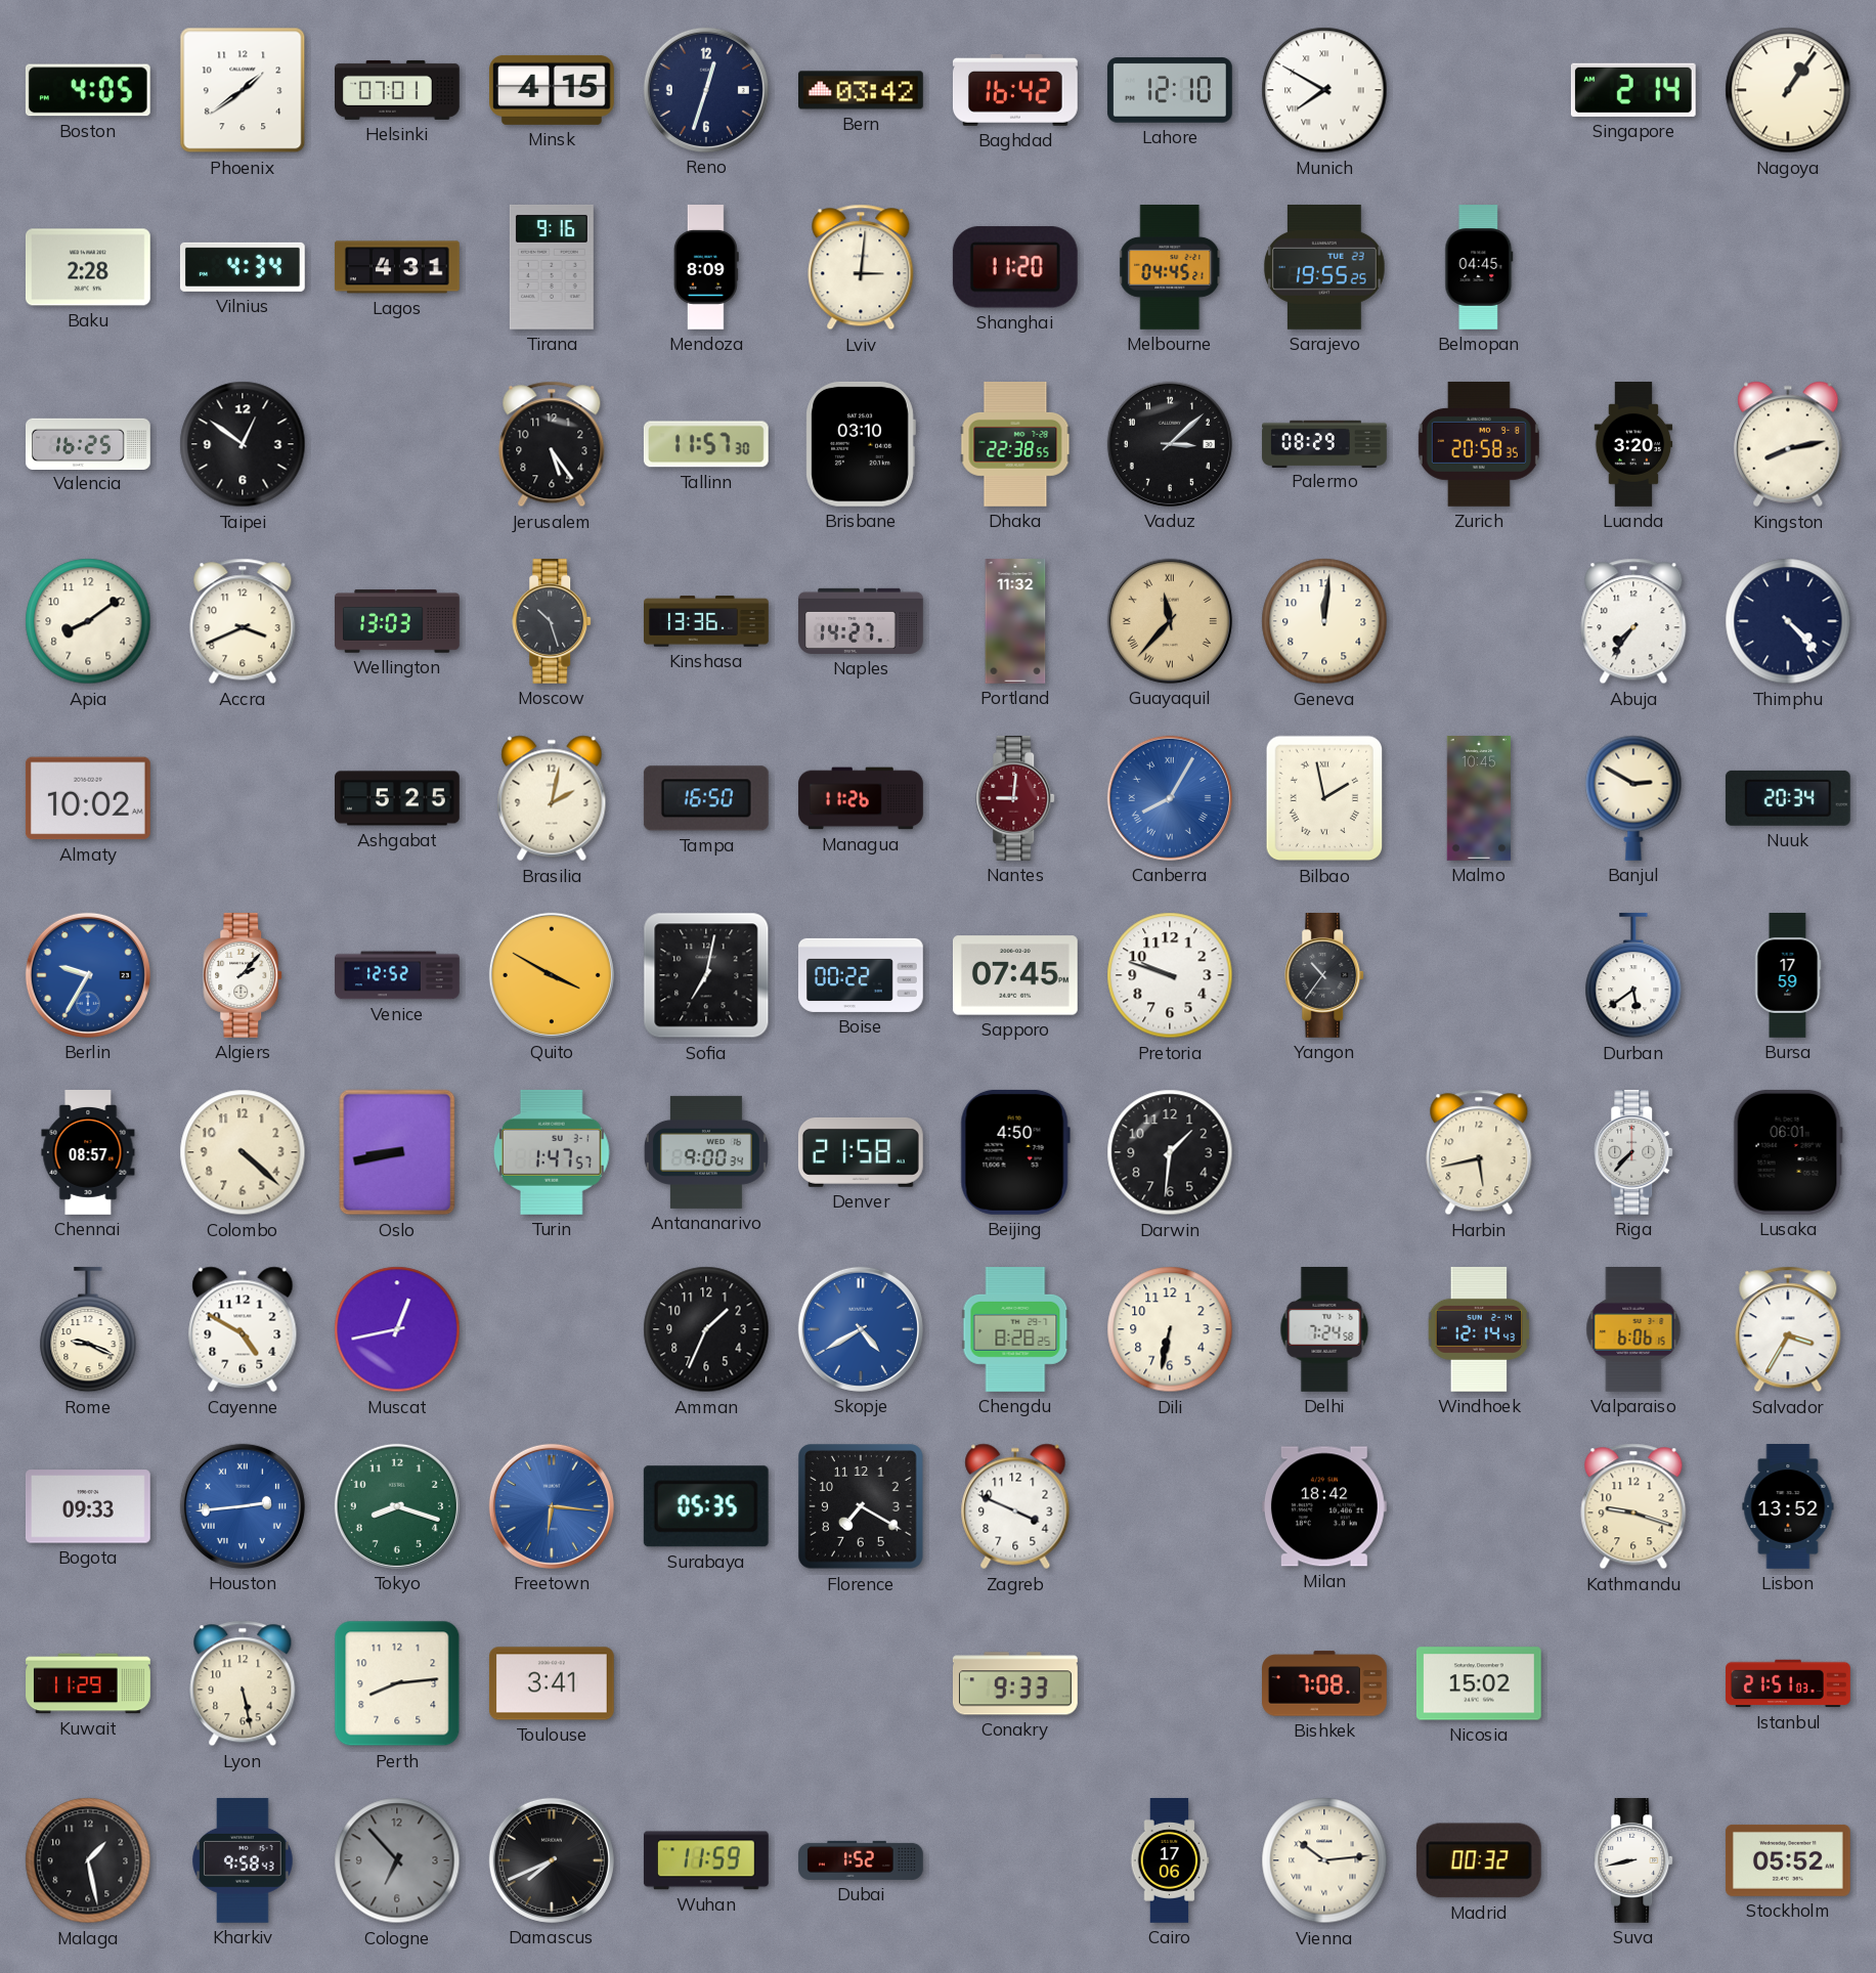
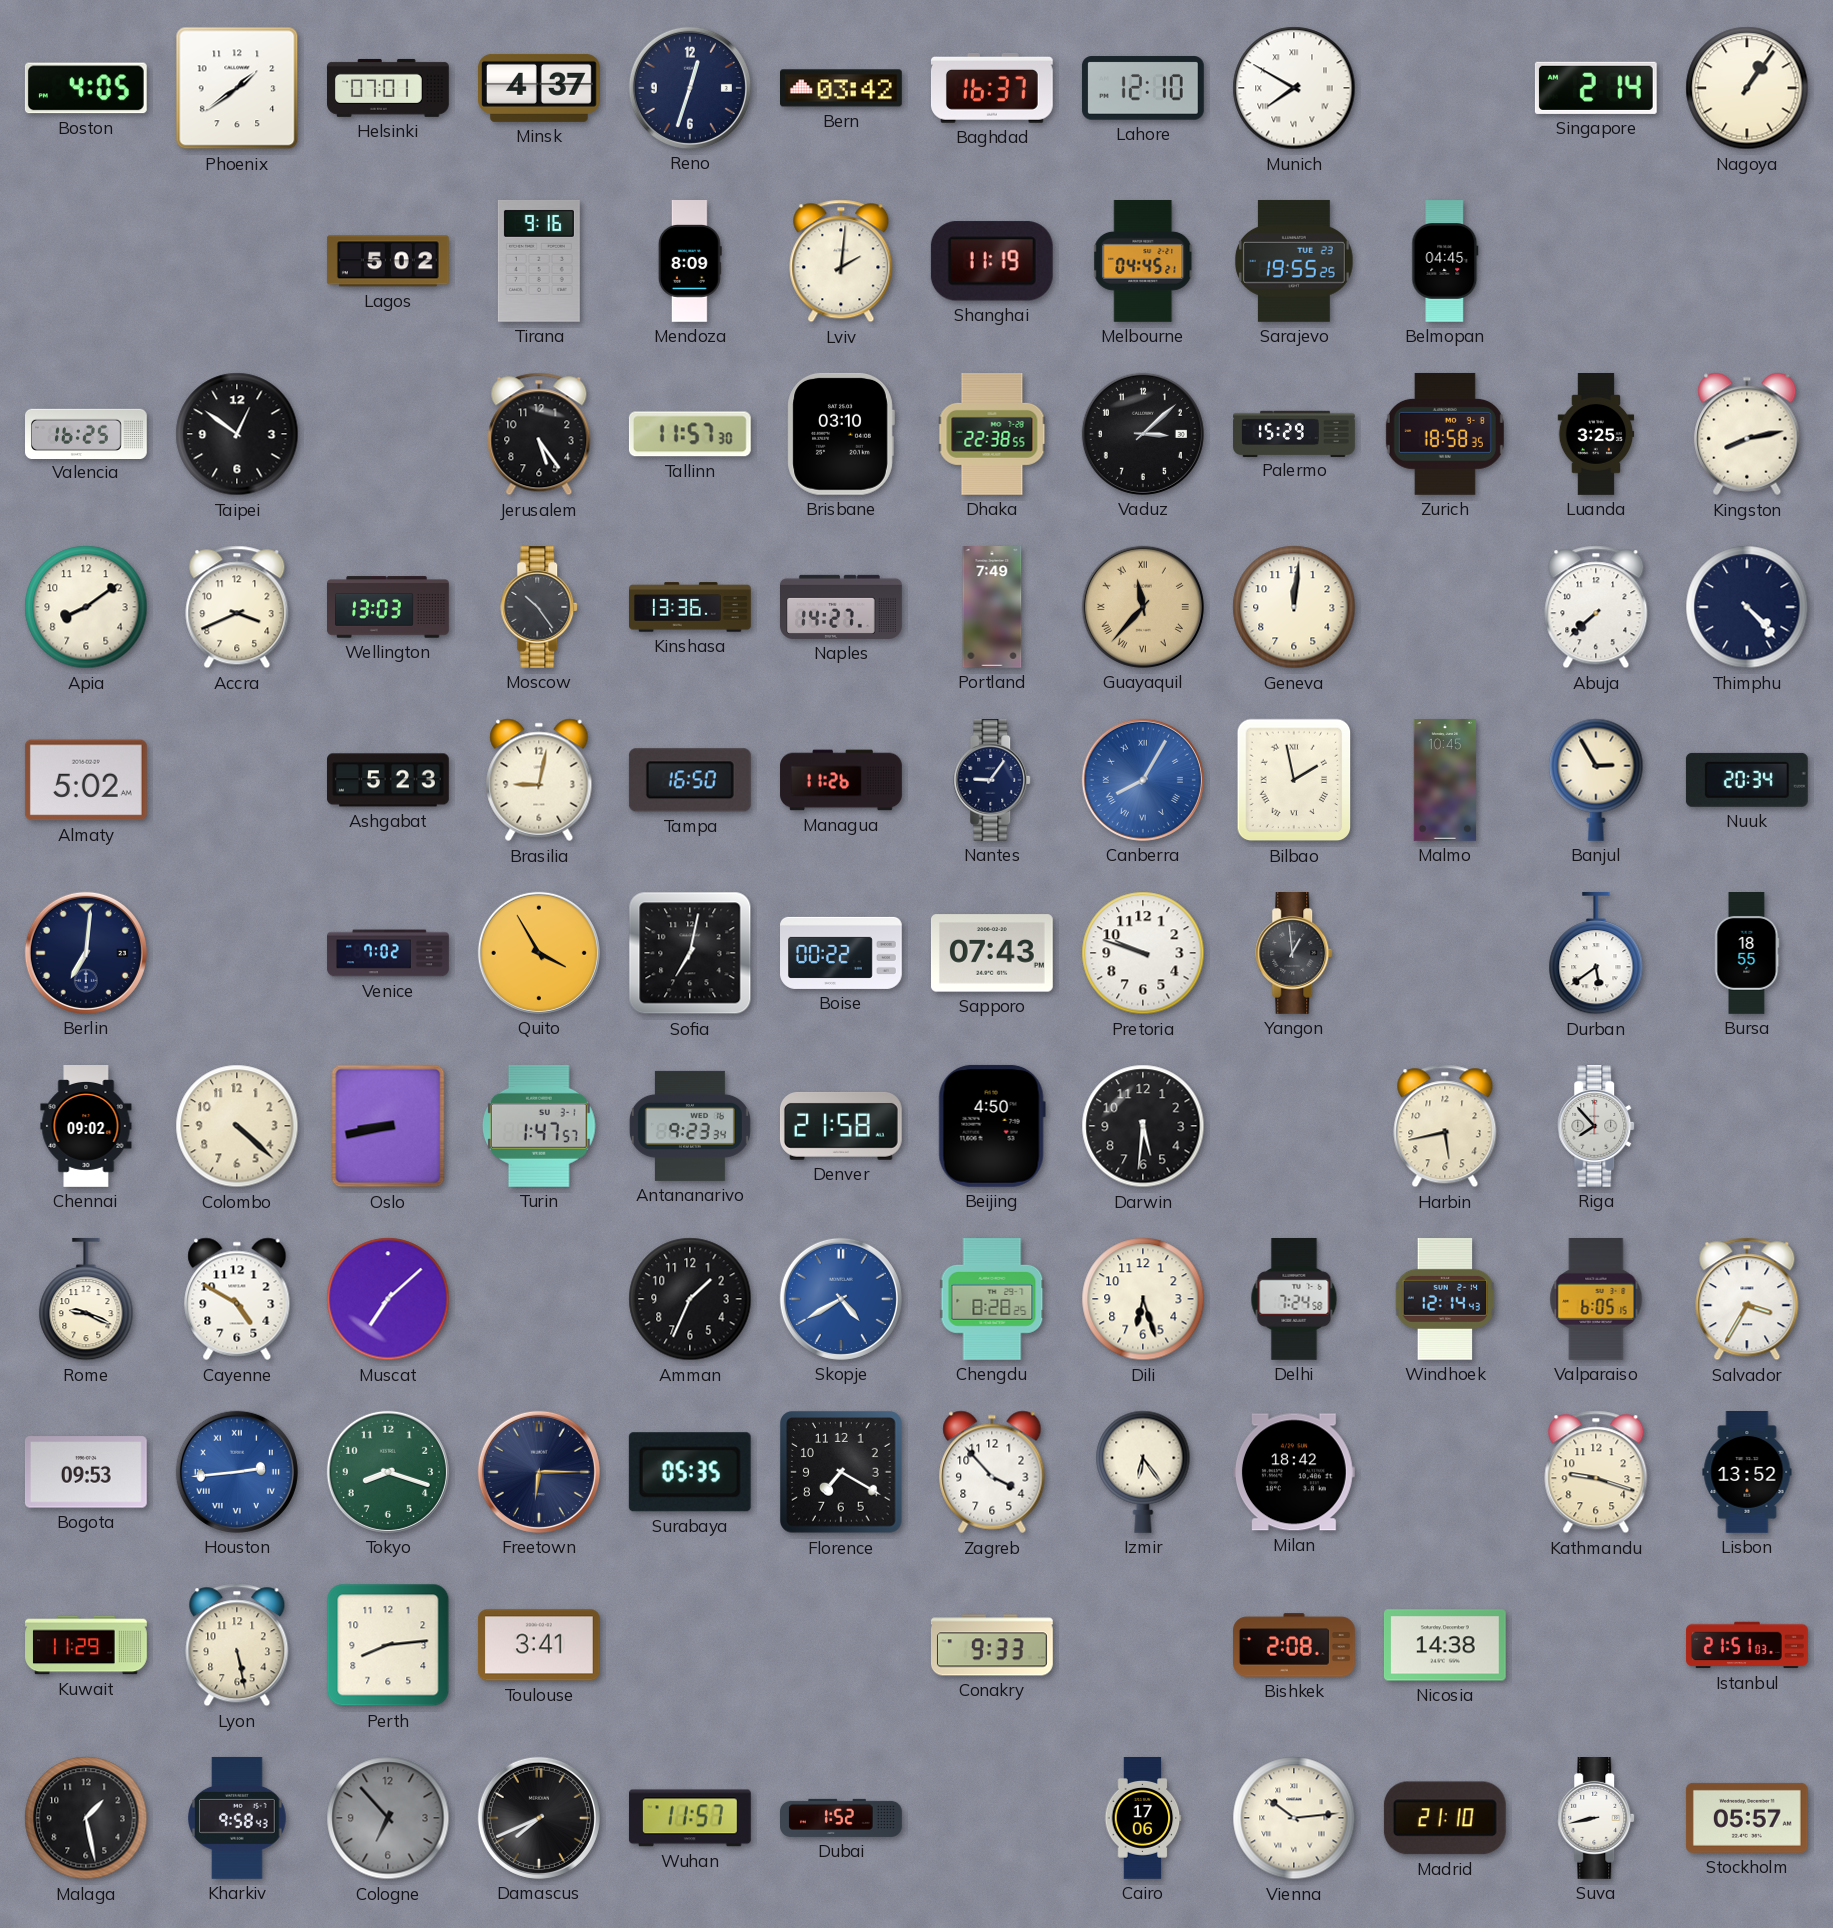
Minsk: 4:15 -> 4:37
Baghdad: 16:42 -> 16:37
Baku: 2:28 -> none
Vilnius: 4:34 -> none
Lagos: 4:31 -> 5:02
Lviv: 3:01 -> 2:01
Shanghai: 11:20 -> 11:19
Palermo: 08:29 -> 15:29
Zurich: 20:58 -> 18:58
Luanda: 3:20 -> 3:25
Moscow: 10:27 -> 10:24
Portland: 11:32 -> 7:49
Abuja: 7:36 -> 7:38
Almaty: 10:02 -> 5:02
Ashgabat: 5:25 -> 5:23
Brasilia: 2:02 -> 9:02
Nantes: 9:01 -> 9:06
Nantes dial: burgundy -> navy
Banjul: 2:50 -> 2:55
Berlin: 9:35 -> 7:01
Berlin dial: blue -> navy
Algiers: 2:07 -> none
Venice: 12:52 -> 7:02
Quito: 3:50 -> 3:55
Sapporo: 07:45 -> 07:43
Yangon: 10:36 -> 12:59
Bursa: 17:59 -> 18:55
Chennai: 08:57 -> 09:02
Antananarivo: 9:00 -> 9:23
Darwin: 1:31 -> 5:31
Riga: 7:37 -> 7:53
Lusaka: 06:01 -> none
Muscat: 12:43 -> 7:08
Dili: 6:32 -> 6:27
Valparaiso: 6:06 -> 6:05
Bogota: 09:33 -> 09:53
Freetown: 6:16 -> 6:15
Freetown dial: blue -> navy
Zagreb: 3:49 -> 3:53
Izmir: none -> 6:24
Bishkek: 7:08 -> 2:08
Nicosia: 15:02 -> 14:38
Wuhan: 11:59 -> 11:57
Madrid: 00:32 -> 21:10
Stockholm: 05:52 -> 05:57
